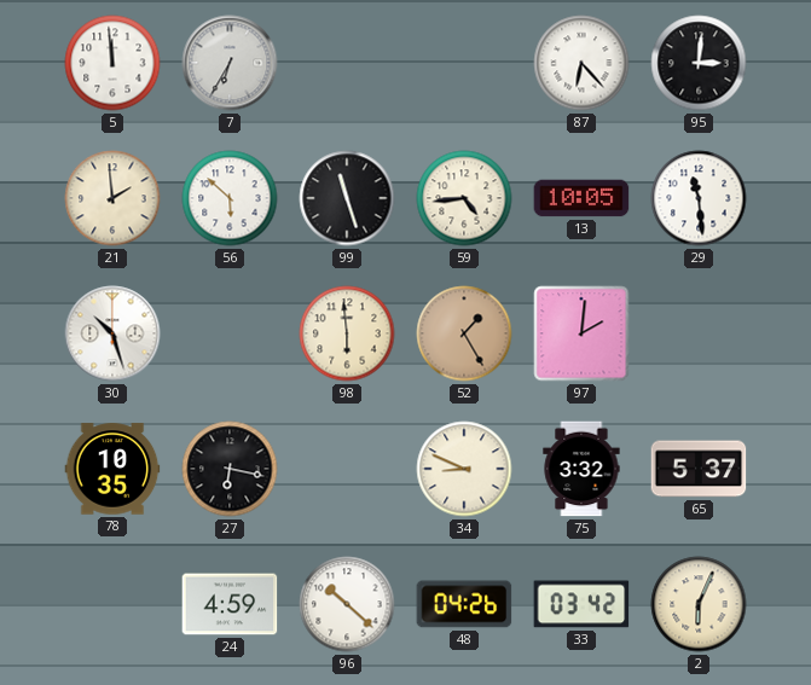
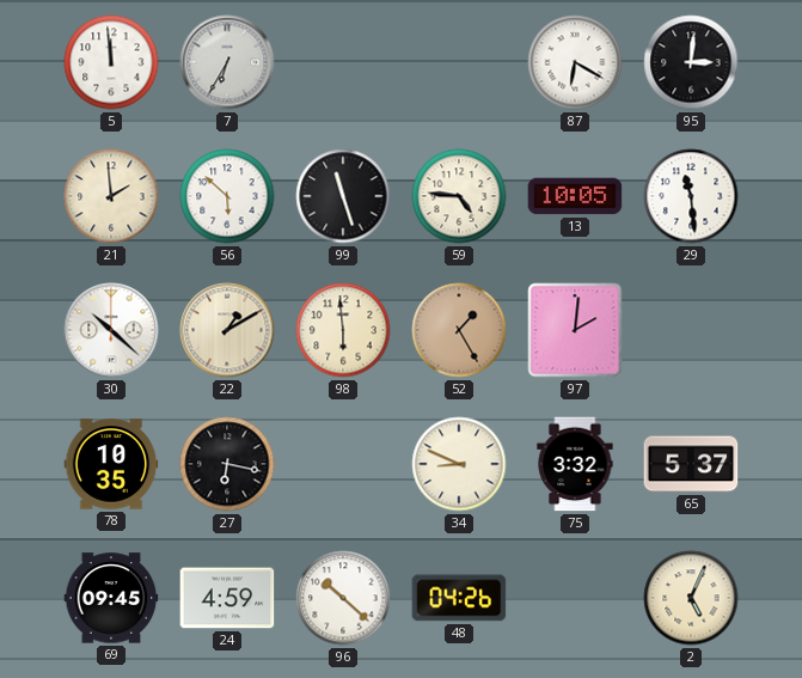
87: 6:23 -> 6:20
59: 4:44 -> 4:46
30: 10:27 -> 10:22
22: none -> 1:10
69: none -> 09:45
33: 03:42 -> none
2: 6:04 -> 5:04
